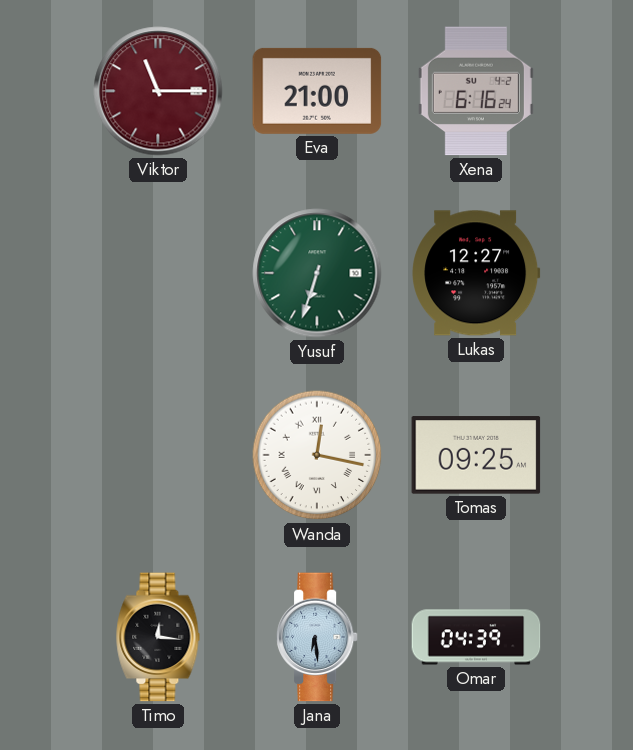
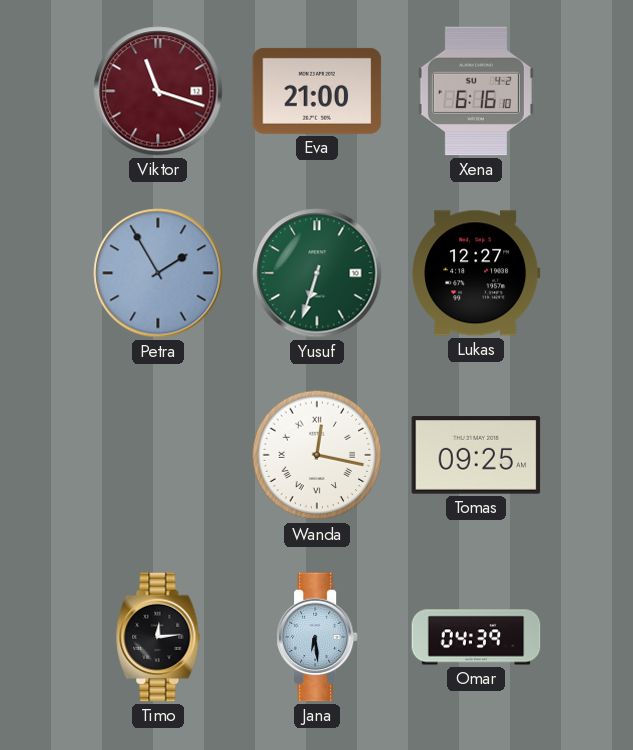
Viktor: 11:15 -> 11:18
Xena: 6:16:24 -> 6:16:10
Petra: none -> 1:55
Timo: 12:16 -> 12:14
